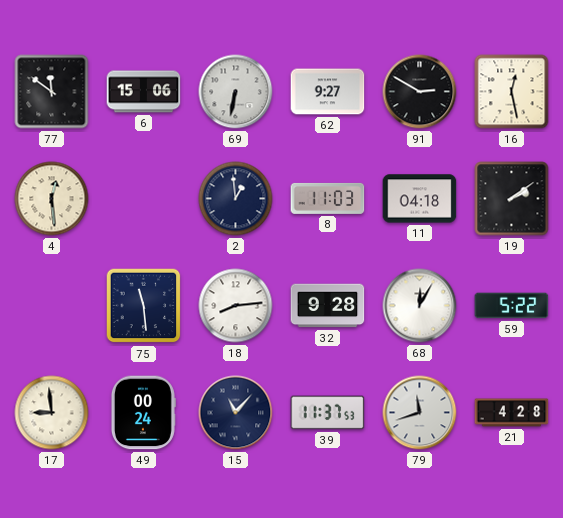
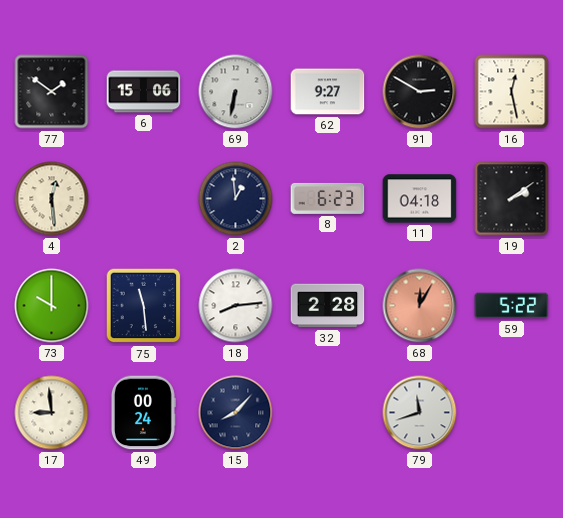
77: 11:51 -> 1:51
8: 11:03 -> 6:23
73: none -> 10:00
32: 9:28 -> 2:28
68 dial: white -> salmon
15: 11:07 -> 8:07
39: 11:37 -> none
21: 4:28 -> none
